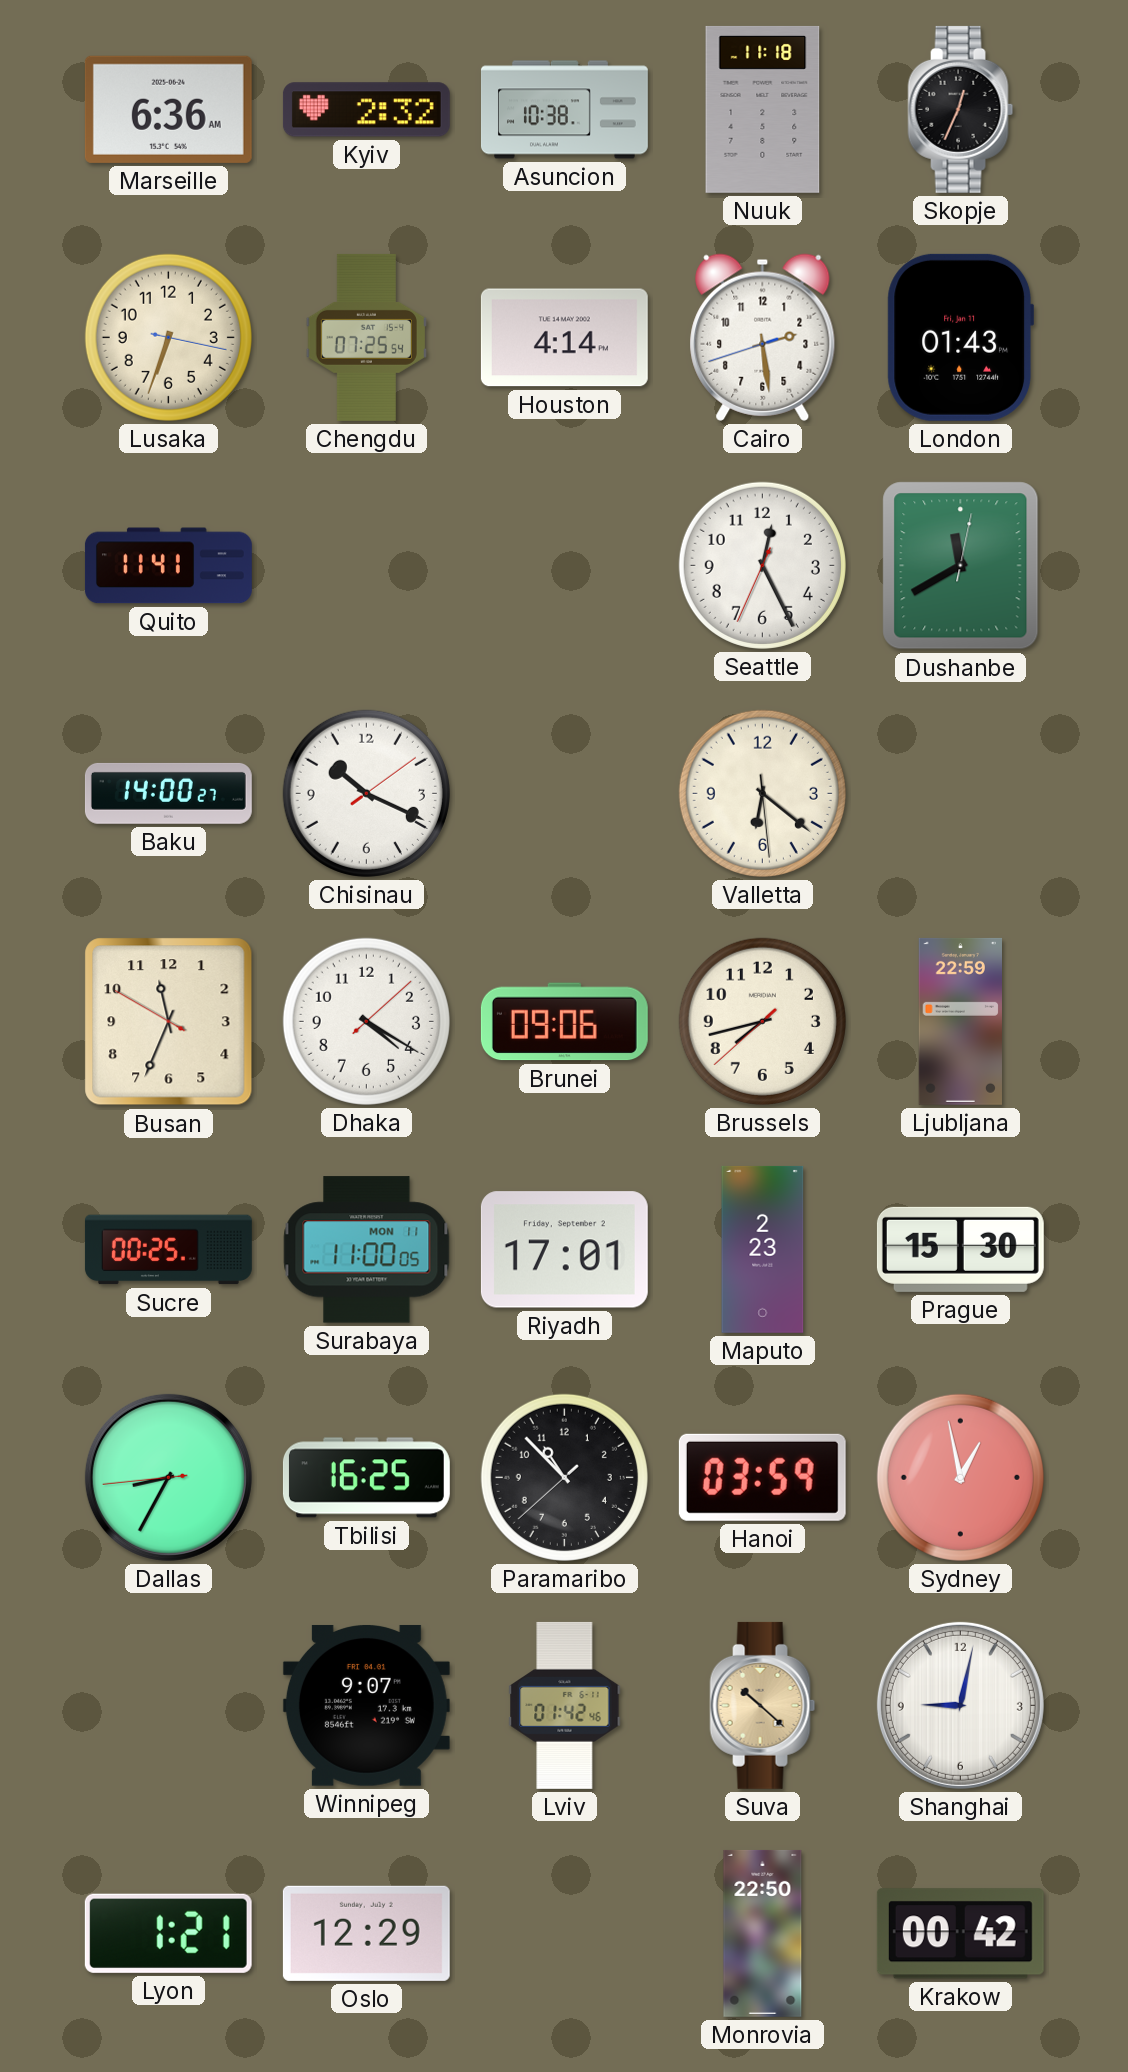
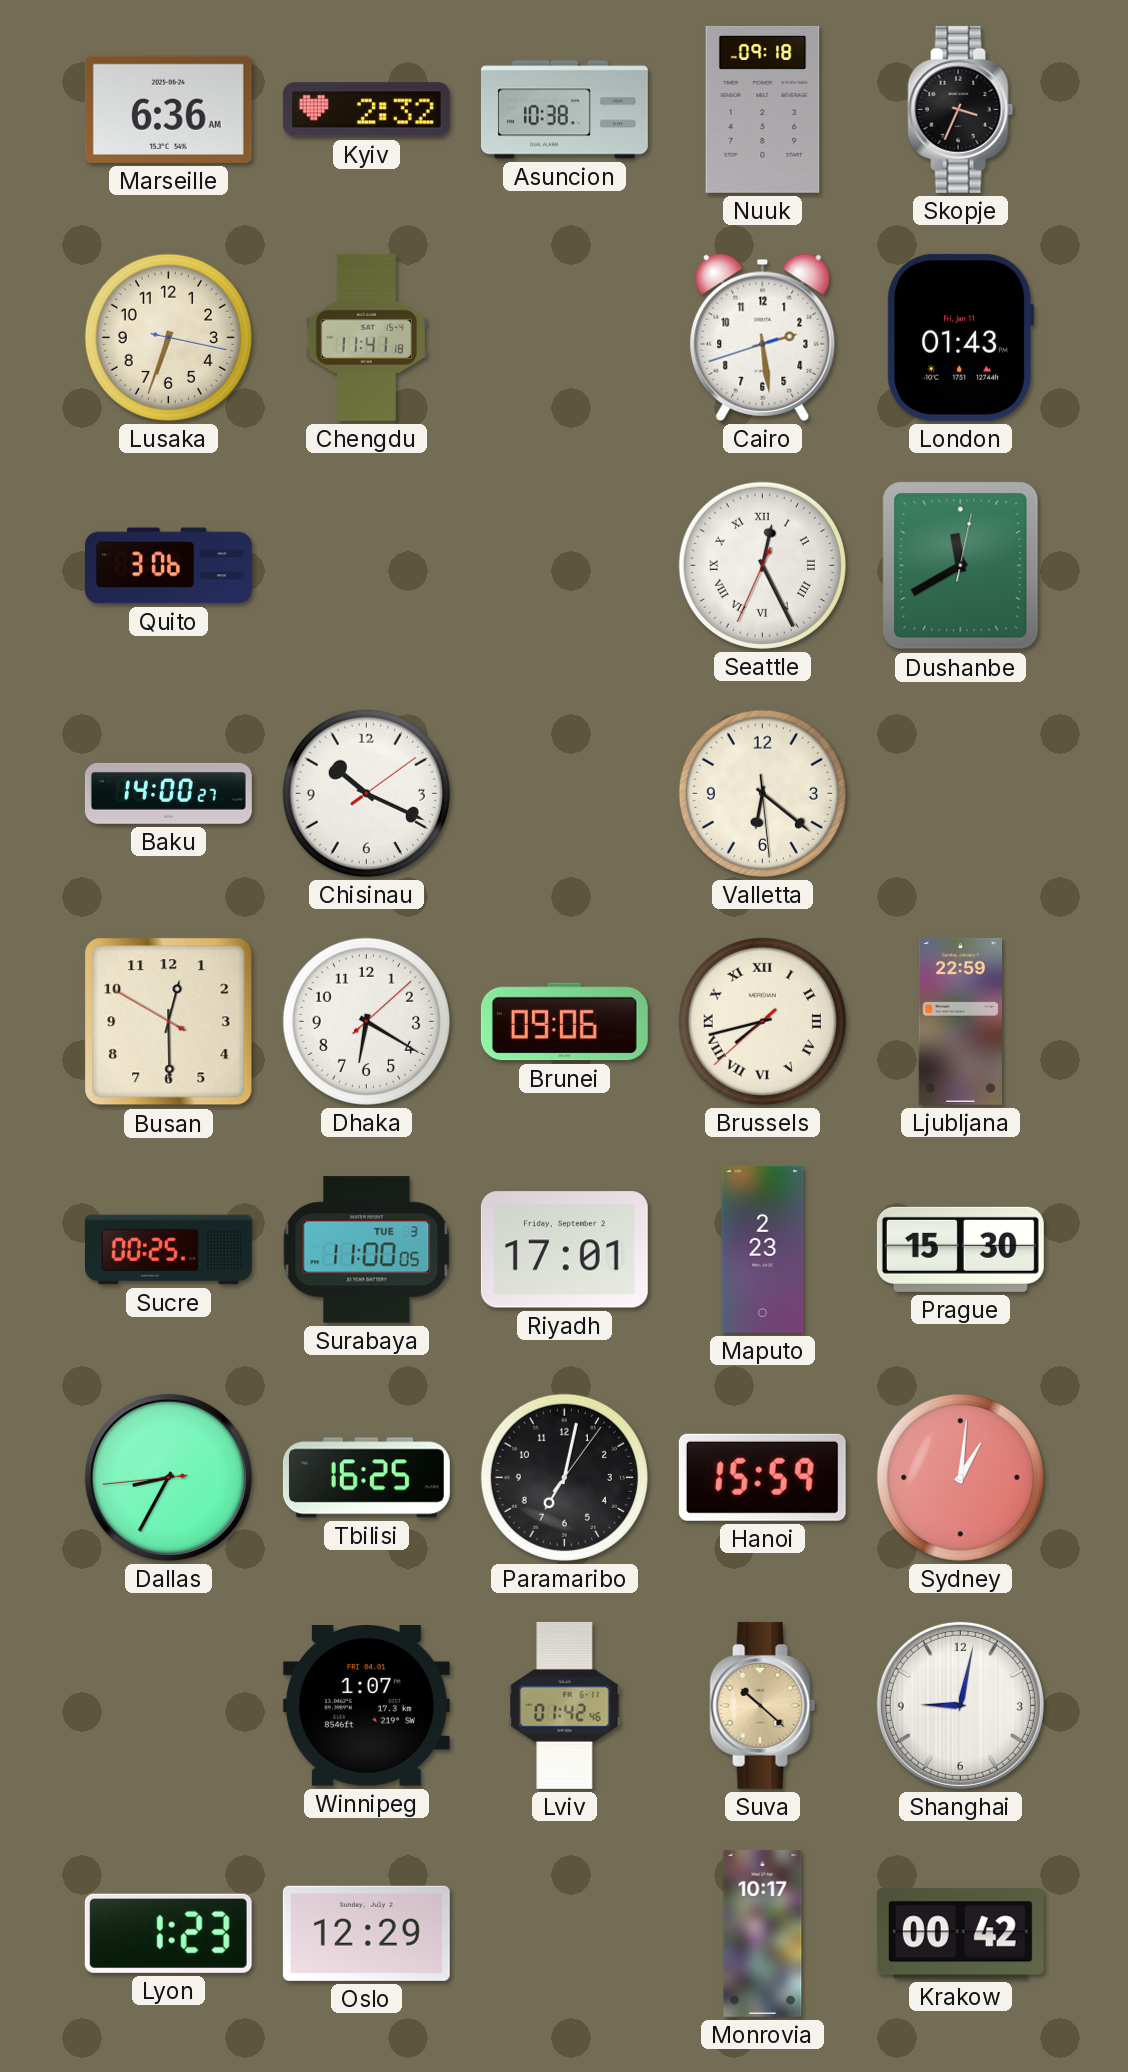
Nuuk: 11:18 -> 09:18
Skopje: 12:34 -> 3:34
Chengdu: 07:25 -> 11:41
Houston: 4:14 -> none
Quito: 11:41 -> 3:06
Seattle numerals: Arabic -> Roman
Busan: 11:33 -> 12:29
Dhaka: 4:20 -> 6:20
Brussels numerals: Arabic -> Roman
Surabaya date: MON 11 -> TUE 3
Paramaribo: 10:52 -> 7:02
Hanoi: 03:59 -> 15:59
Sydney: 12:58 -> 1:01
Winnipeg: 9:07 -> 1:07
Lyon: 1:21 -> 1:23
Monrovia: 22:50 -> 10:17
